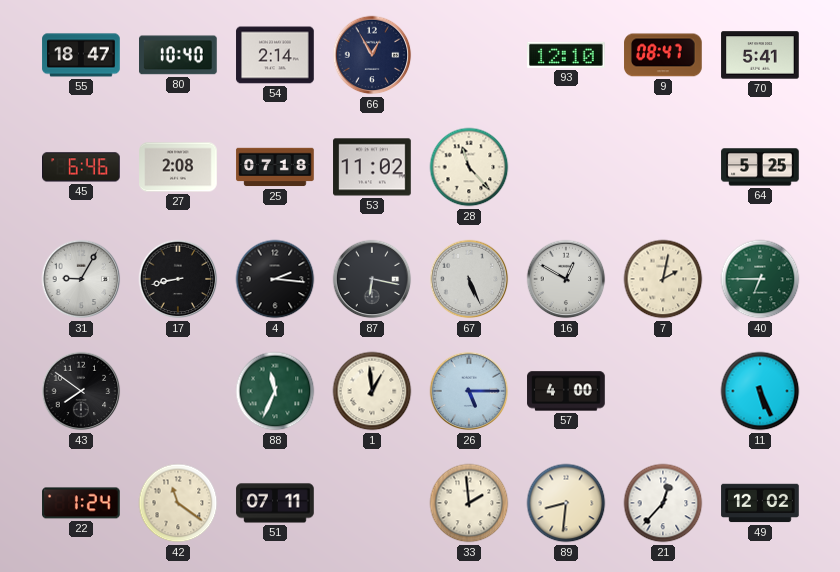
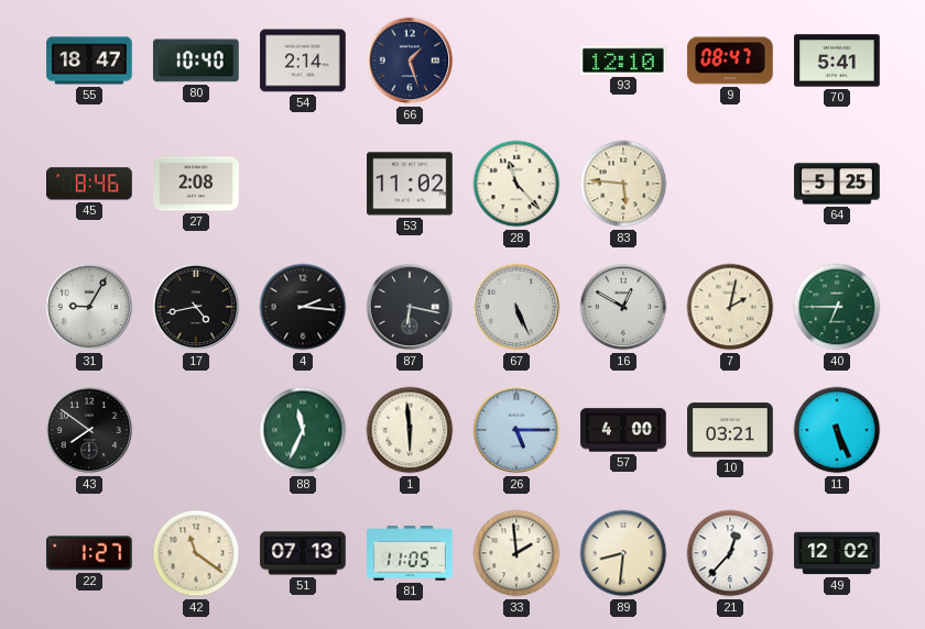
66: 12:55 -> 1:27
45: 6:46 -> 8:46
25: 07:18 -> none
83: none -> 5:46
17: 8:43 -> 4:43
1: 12:59 -> 5:59
10: none -> 03:21
22: 1:24 -> 1:27
51: 07:11 -> 07:13
81: none -> 11:05
